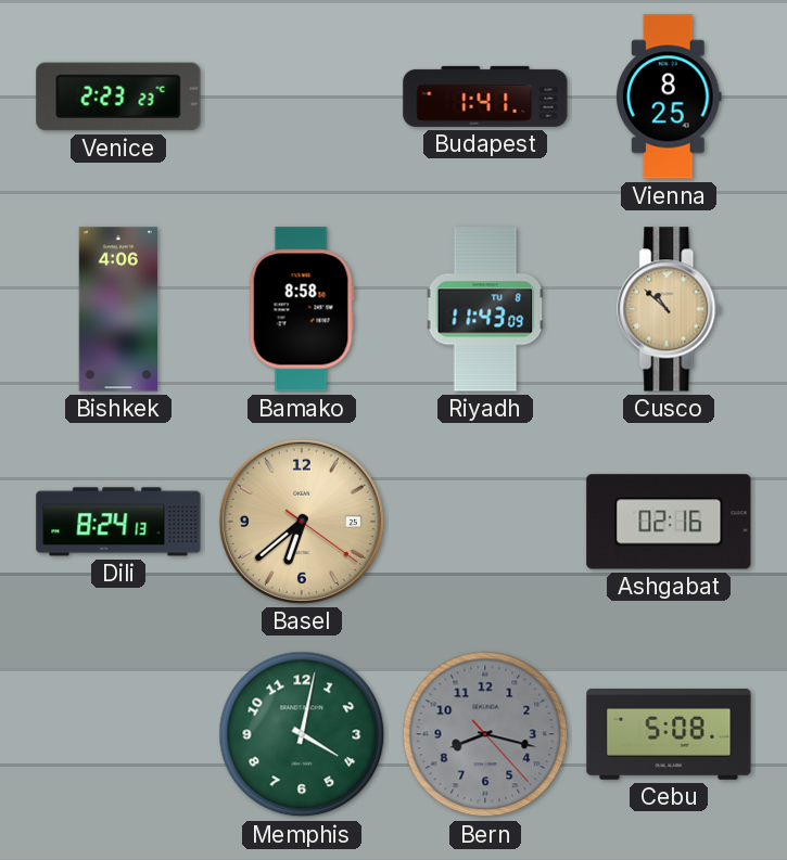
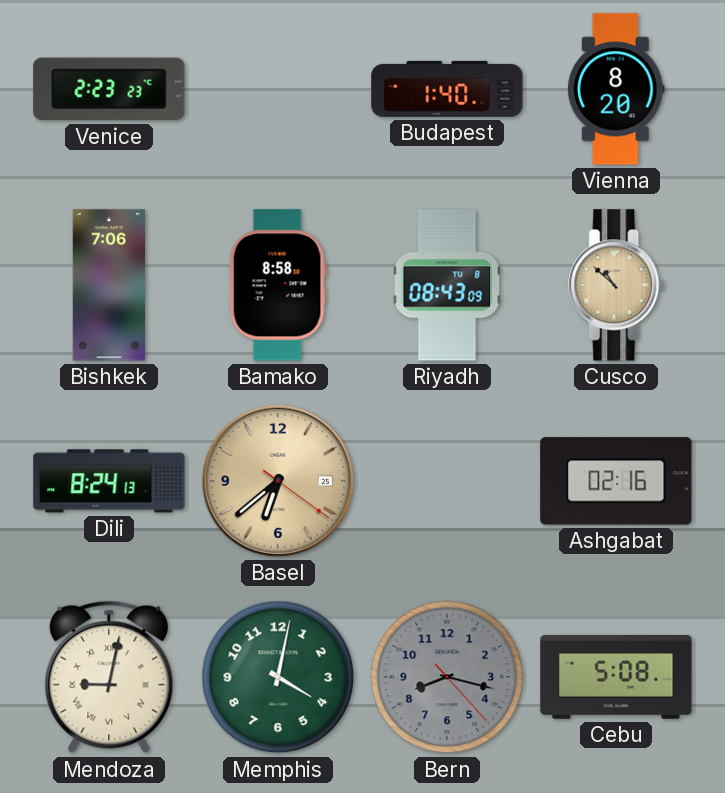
Budapest: 1:41 -> 1:40
Vienna: 8:25 -> 8:20
Bishkek: 4:06 -> 7:06
Riyadh: 11:43 -> 08:43
Mendoza: none -> 9:02
